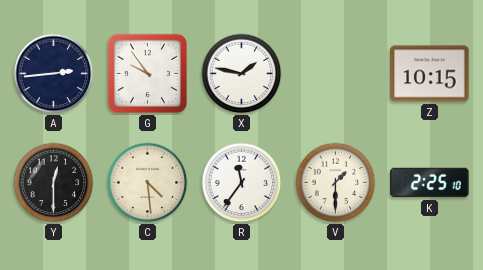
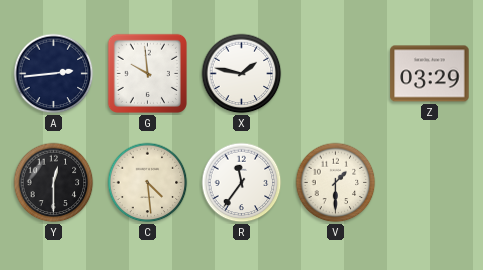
G: 9:54 -> 9:59
Z: 10:15 -> 03:29
K: 2:25 -> none
